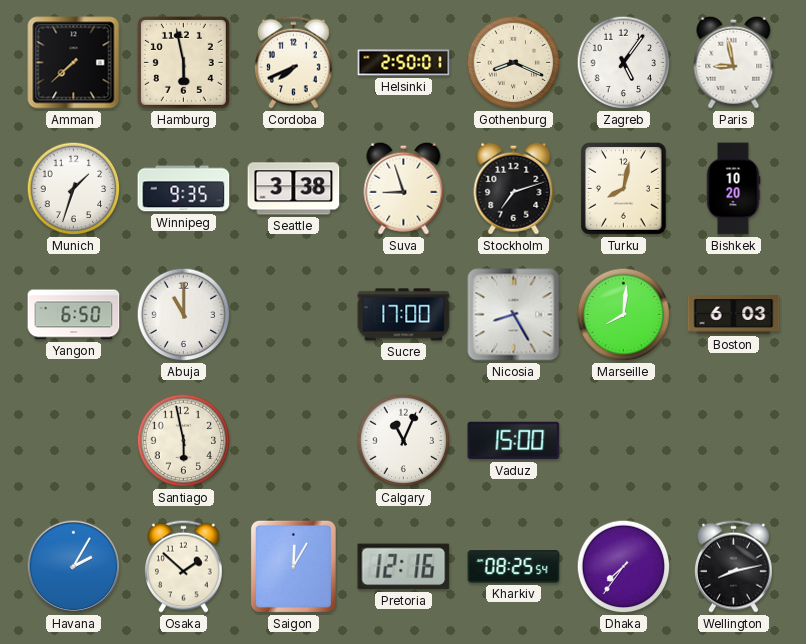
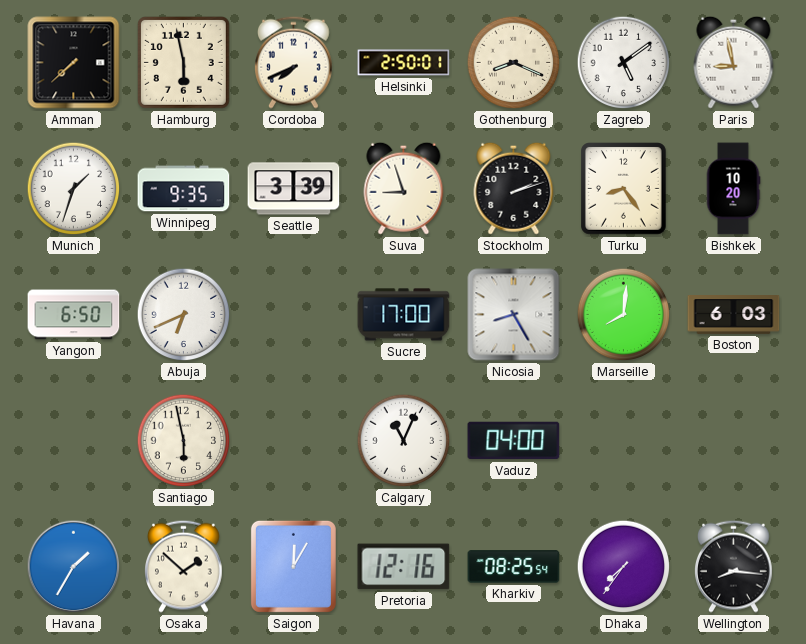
Zagreb: 5:06 -> 5:09
Seattle: 3:38 -> 3:39
Stockholm: 7:12 -> 2:12
Turku: 8:02 -> 8:24
Abuja: 11:00 -> 6:41
Vaduz: 15:00 -> 04:00
Havana: 2:05 -> 1:35
Wellington: 8:13 -> 8:16
